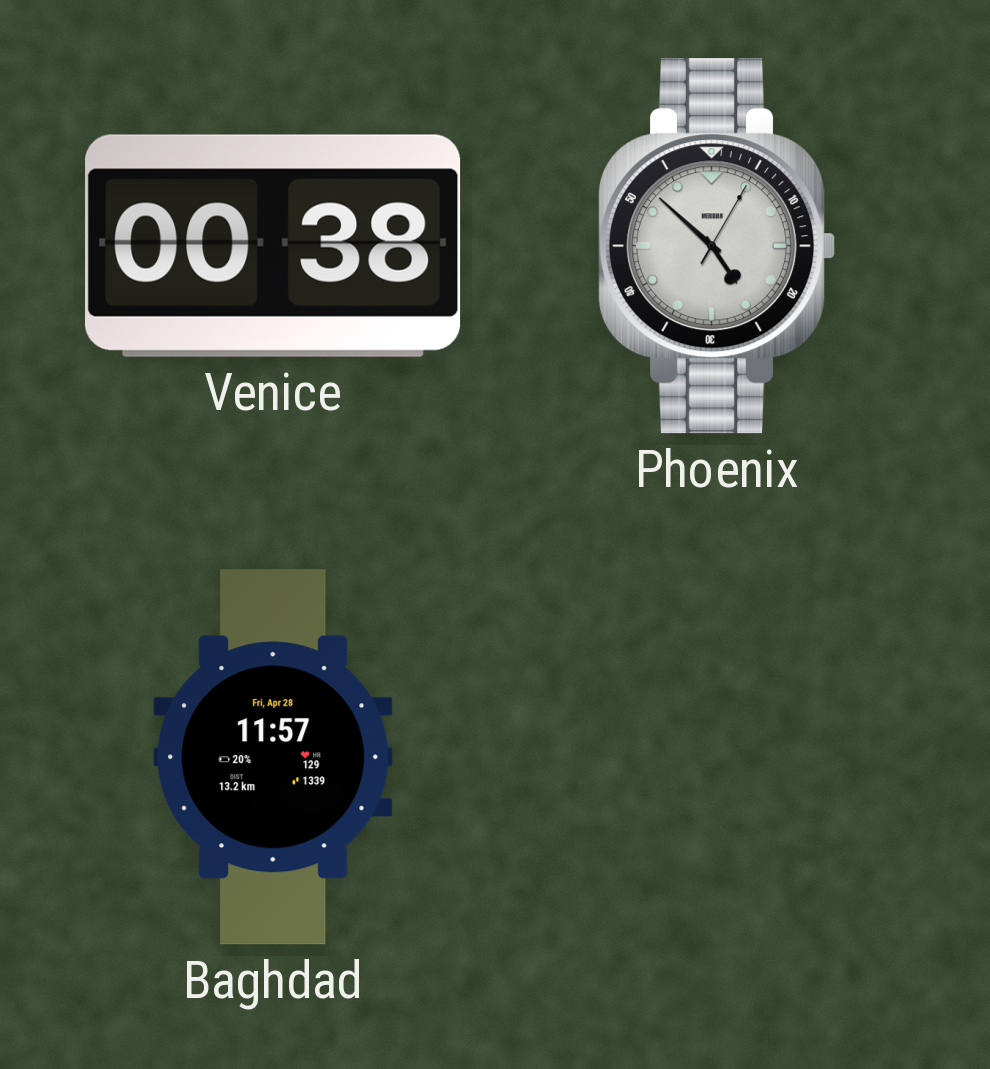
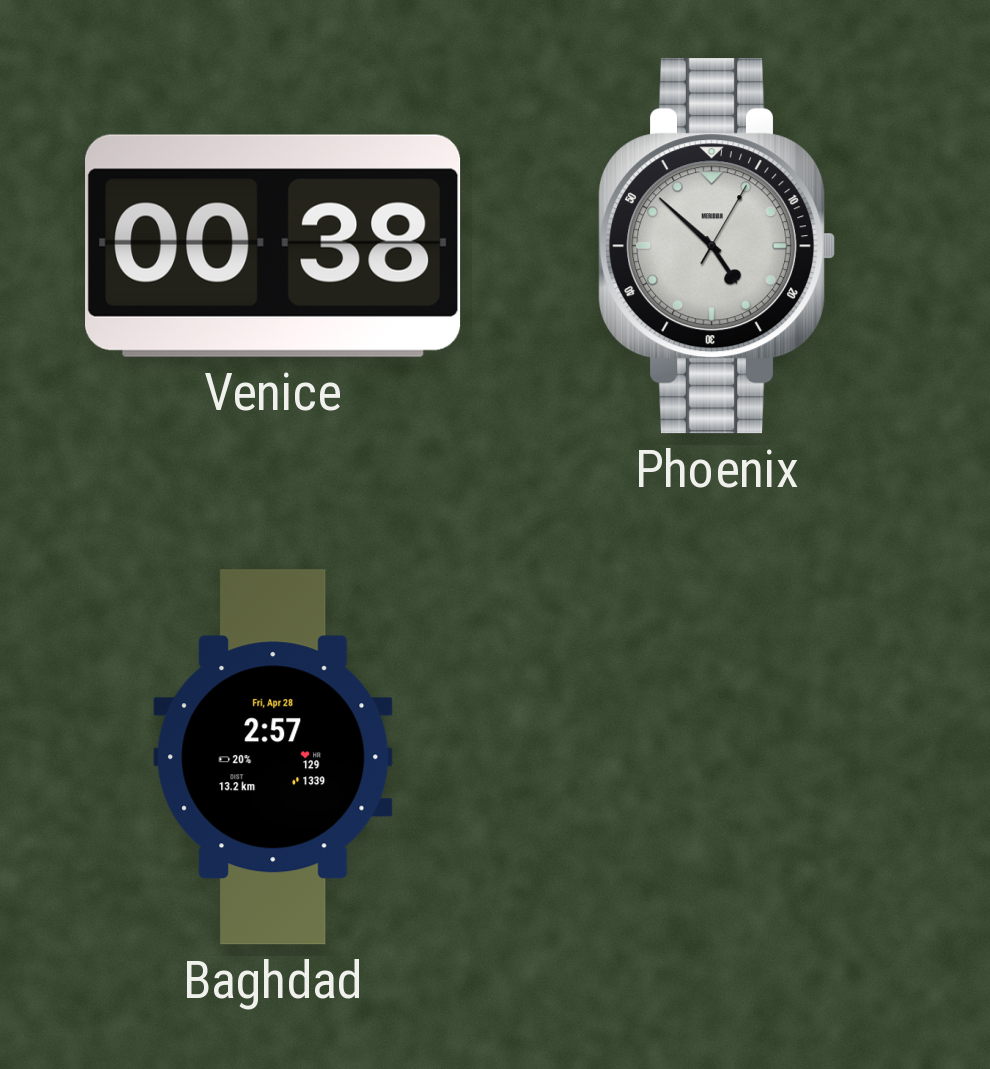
Baghdad: 11:57 -> 2:57
